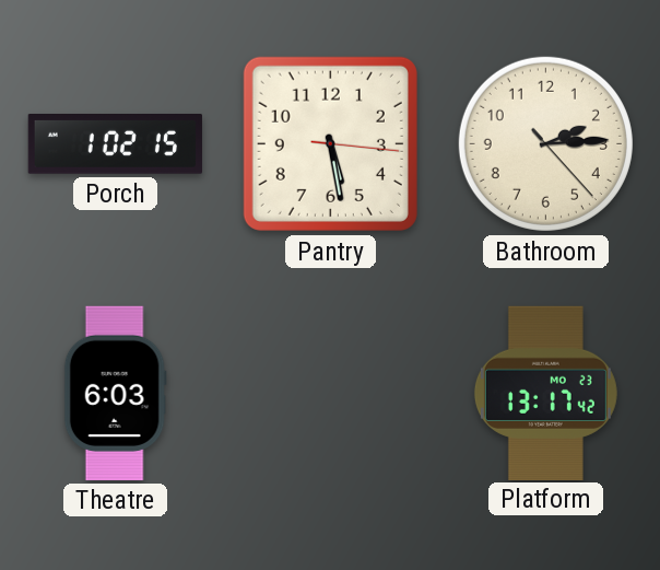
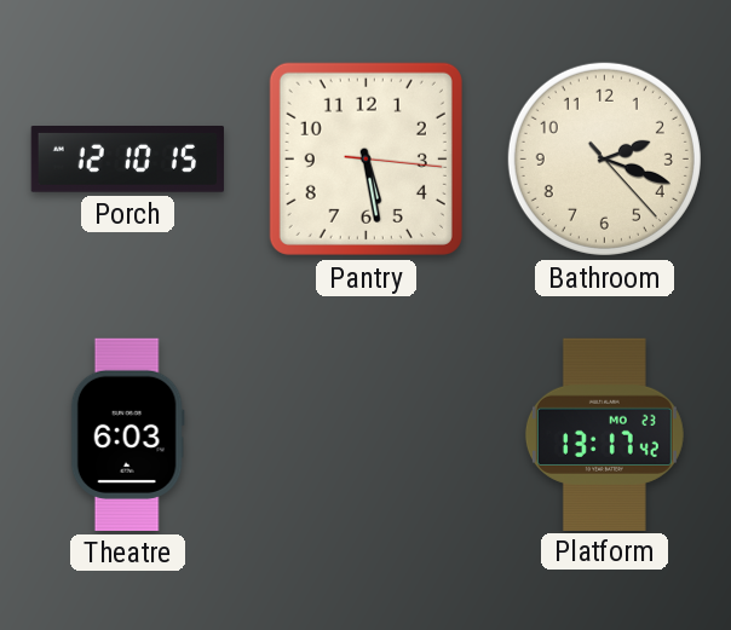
Porch: 1:02 -> 12:10
Bathroom: 2:14 -> 2:18
